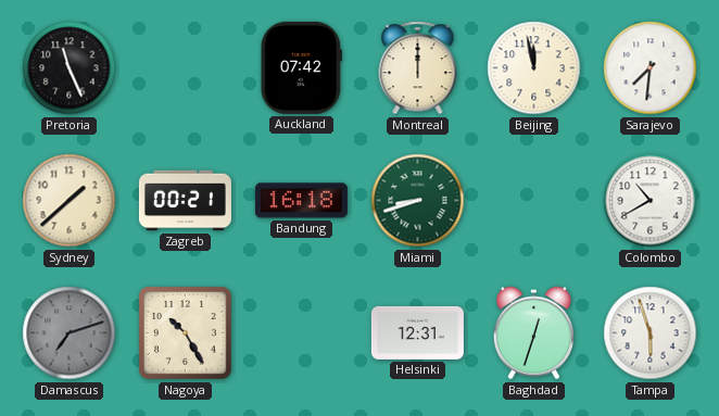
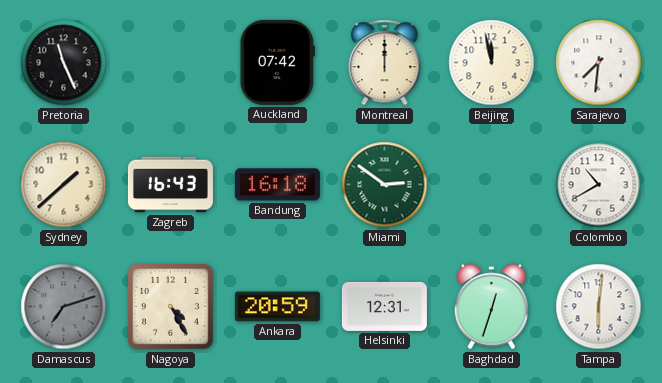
Zagreb: 00:21 -> 16:43
Miami: 8:42 -> 2:51
Nagoya: 10:25 -> 4:25
Ankara: none -> 20:59
Tampa: 5:57 -> 6:01
